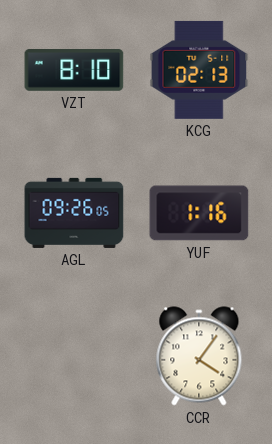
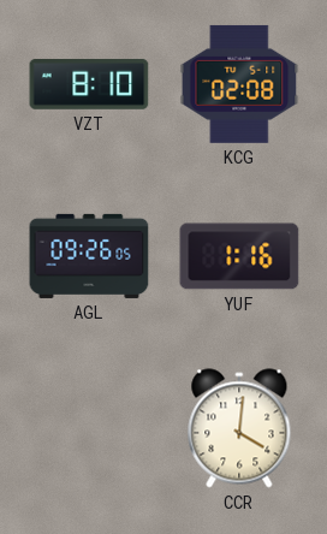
KCG: 02:13 -> 02:08
CCR: 4:06 -> 4:01
